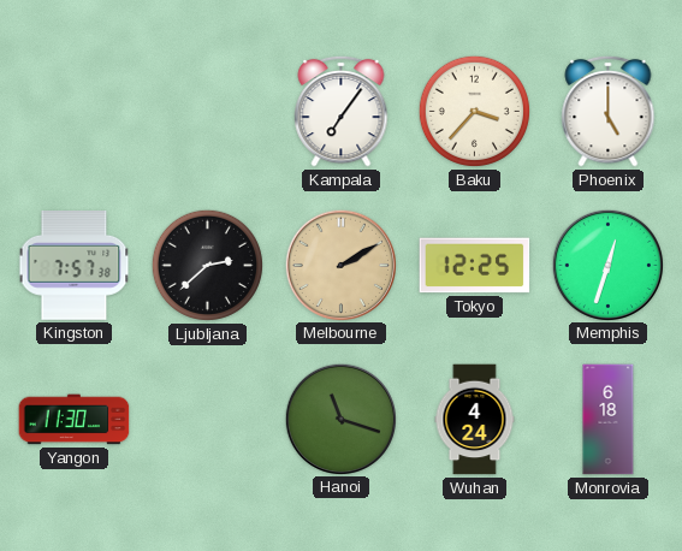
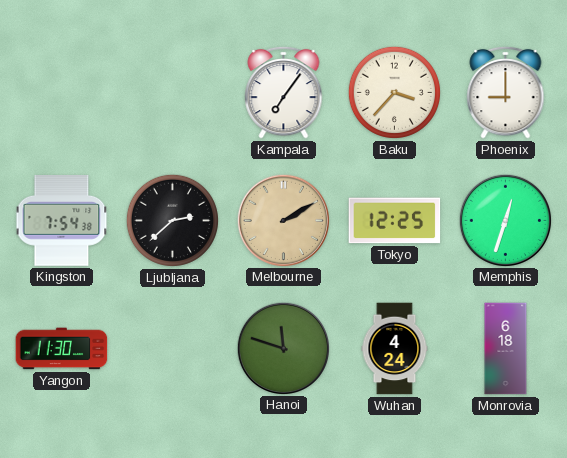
Phoenix: 5:00 -> 9:00
Kingston: 7:57 -> 7:54
Hanoi: 11:18 -> 11:48
